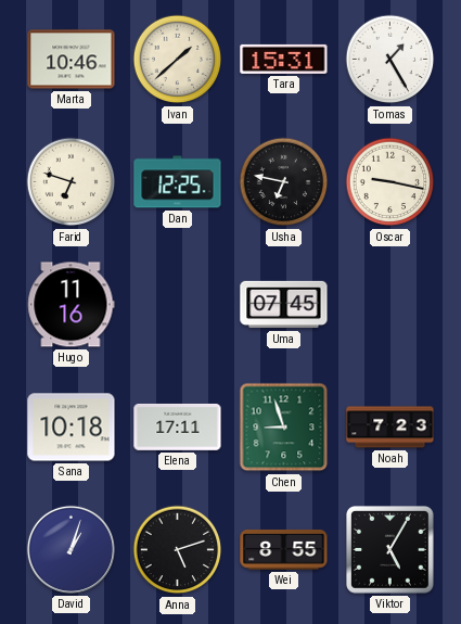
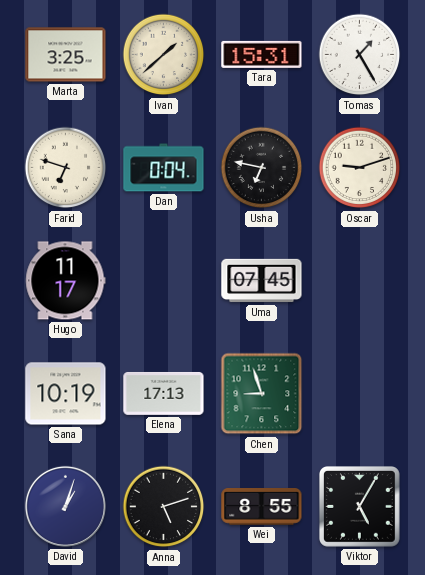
Marta: 10:46 -> 3:25
Dan: 12:25 -> 0:04
Oscar: 9:17 -> 9:12
Hugo: 11:16 -> 11:17
Sana: 10:18 -> 10:19
Elena: 17:11 -> 17:13
Noah: 7:23 -> none
